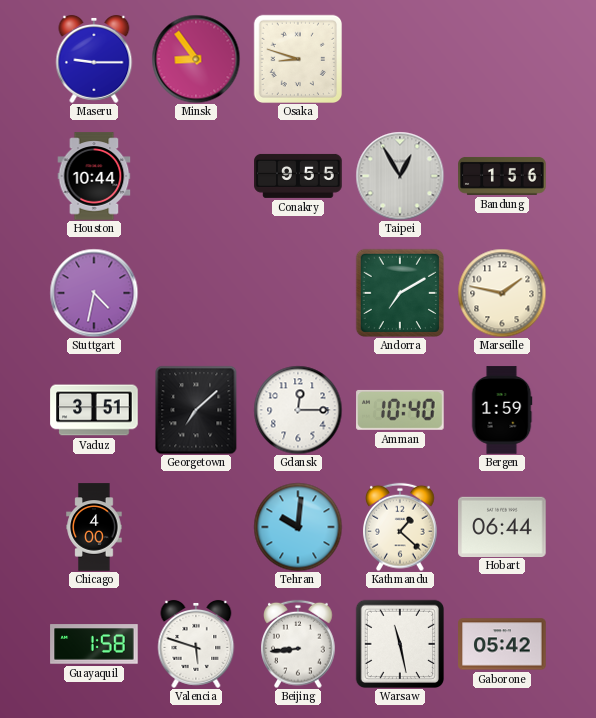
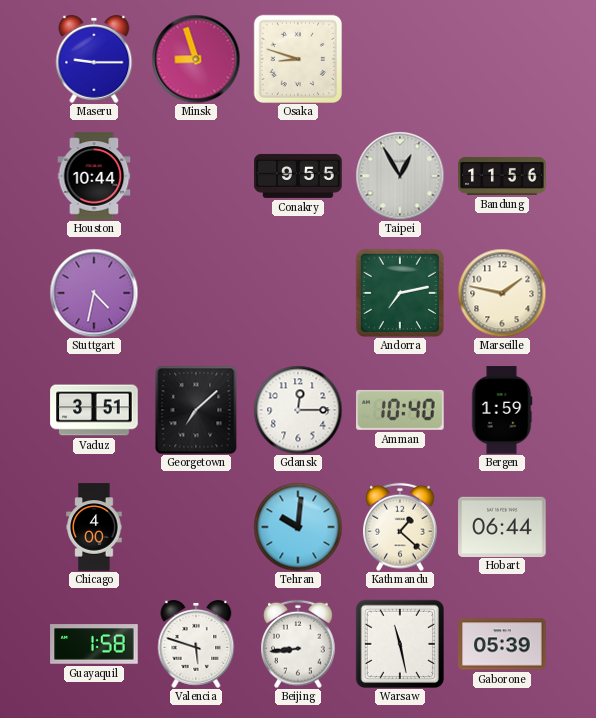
Minsk: 8:54 -> 8:57
Bandung: 1:56 -> 11:56
Andorra: 7:10 -> 7:13
Gaborone: 05:42 -> 05:39
